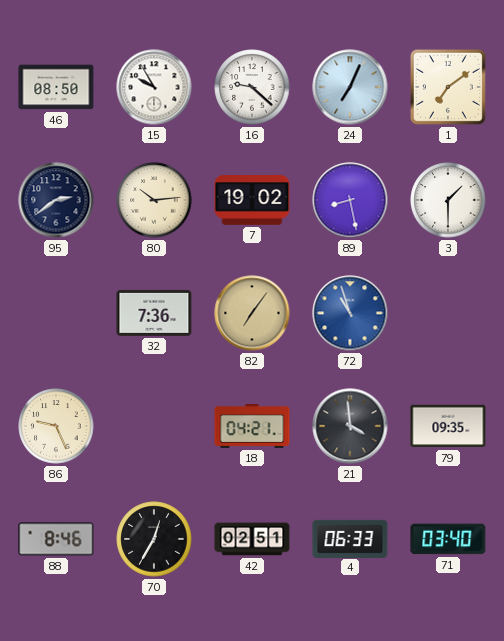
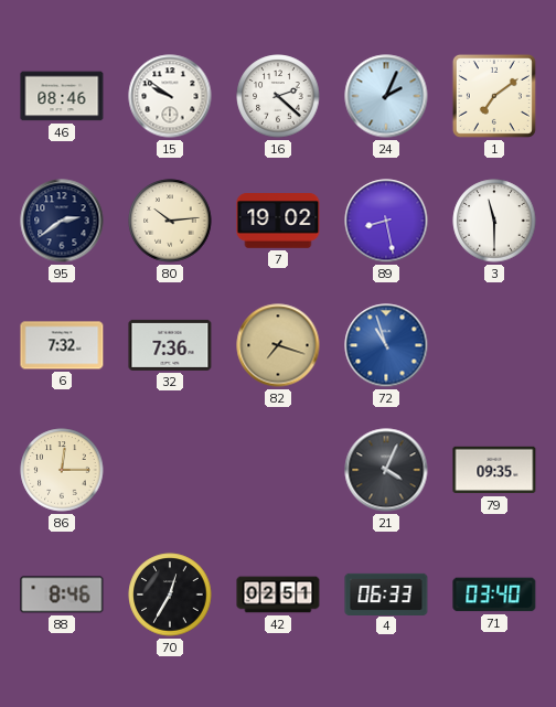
46: 08:50 -> 08:46
15: 9:55 -> 9:51
16: 9:22 -> 2:22
24: 7:04 -> 2:04
3: 1:30 -> 11:30
6: none -> 7:32
82: 7:06 -> 7:18
86: 9:26 -> 12:15
18: 04:21 -> none
21: 3:59 -> 4:04
